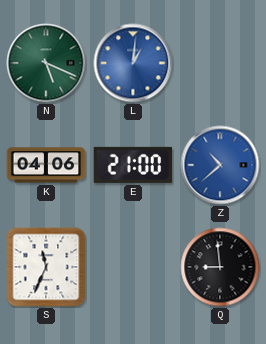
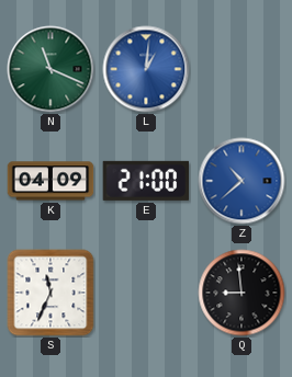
N: 5:19 -> 11:19
K: 04:06 -> 04:09
